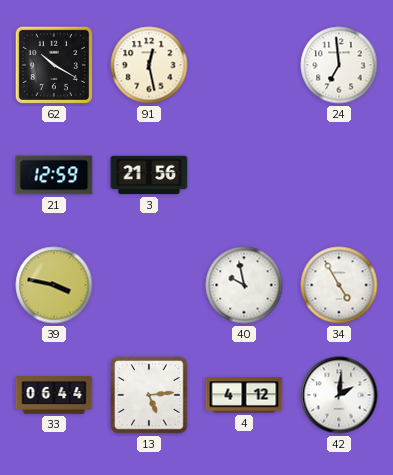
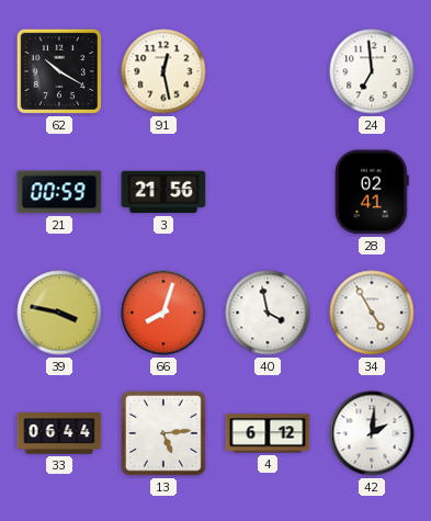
21: 12:59 -> 00:59
28: none -> 02:41
66: none -> 8:03
40: 9:58 -> 3:58
4: 4:12 -> 6:12
